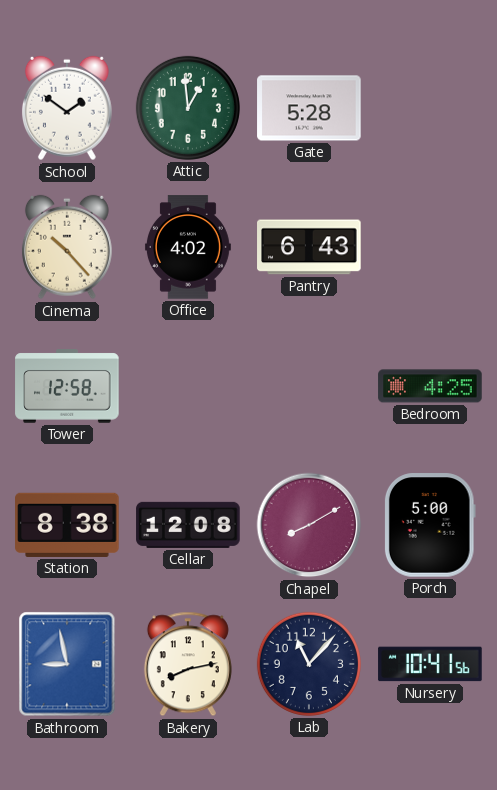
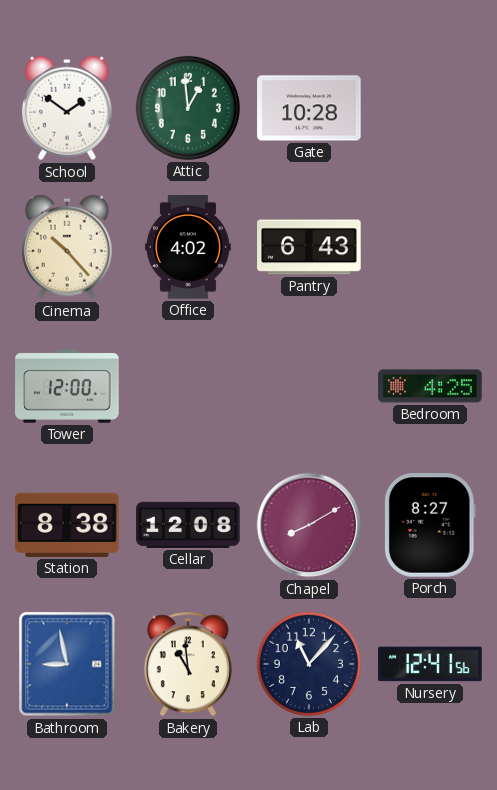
Gate: 5:28 -> 10:28
Tower: 12:58 -> 12:00
Porch: 5:00 -> 8:27
Bakery: 8:13 -> 10:59
Nursery: 10:41 -> 12:41
